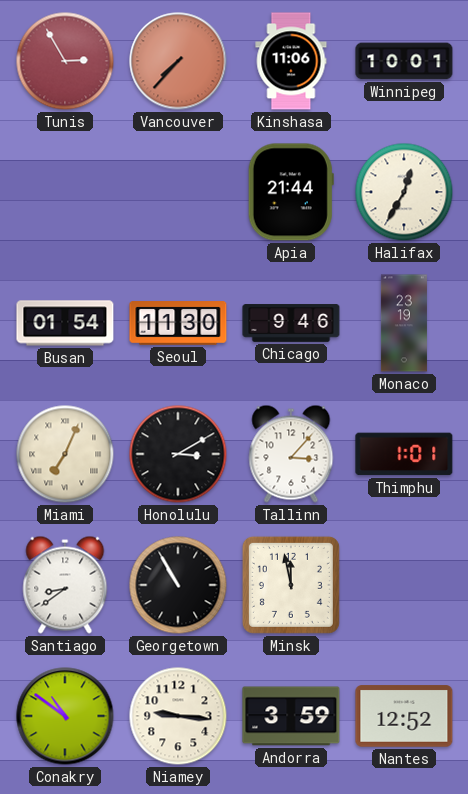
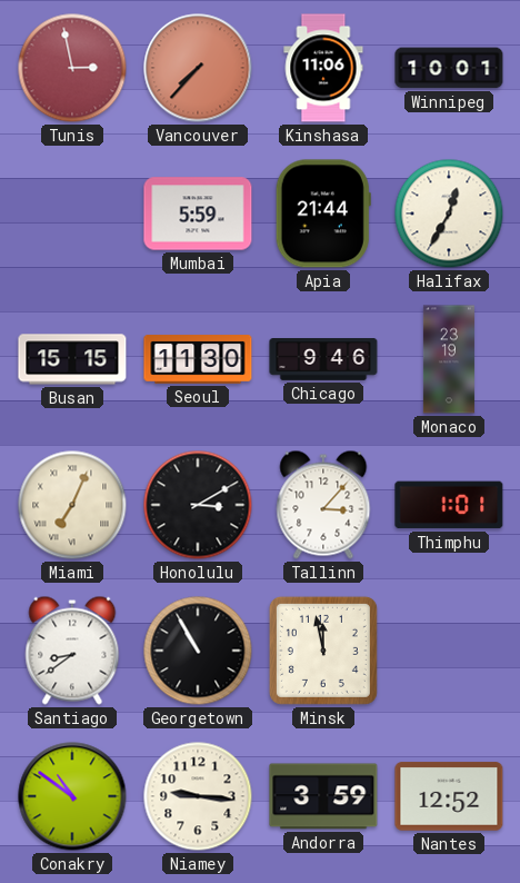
Tunis: 2:55 -> 2:58
Mumbai: none -> 5:59
Busan: 01:54 -> 15:15
